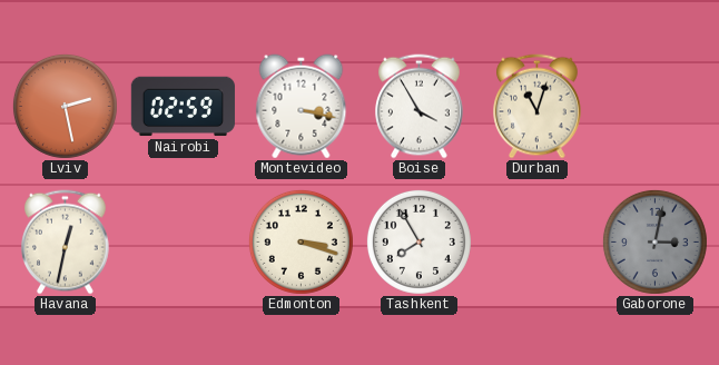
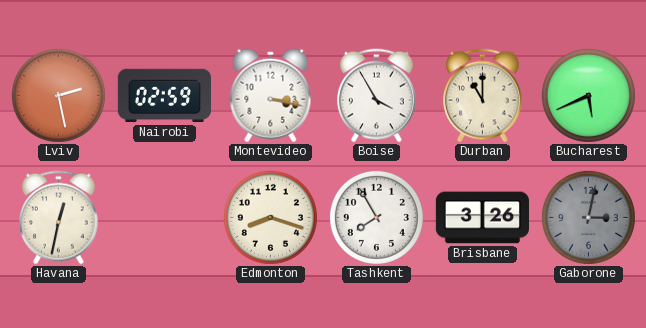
Durban: 11:03 -> 11:00
Bucharest: none -> 5:41
Edmonton: 3:18 -> 8:18
Brisbane: none -> 3:26
